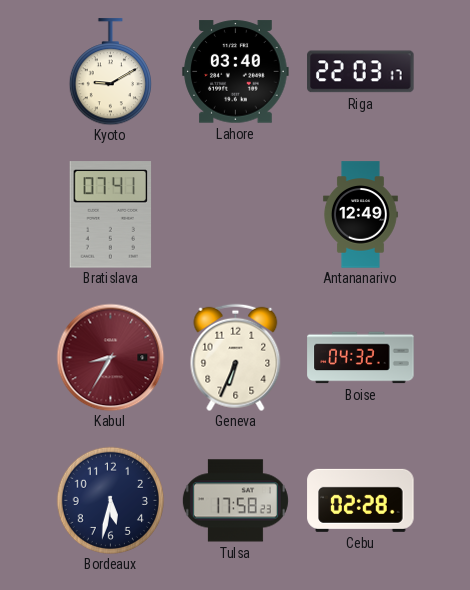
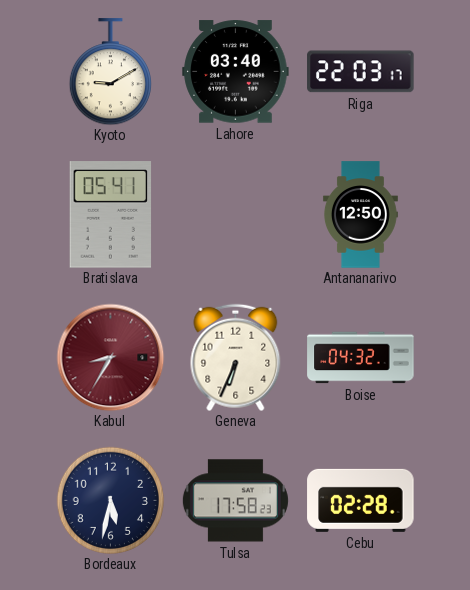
Bratislava: 07:41 -> 05:41
Antananarivo: 12:49 -> 12:50
